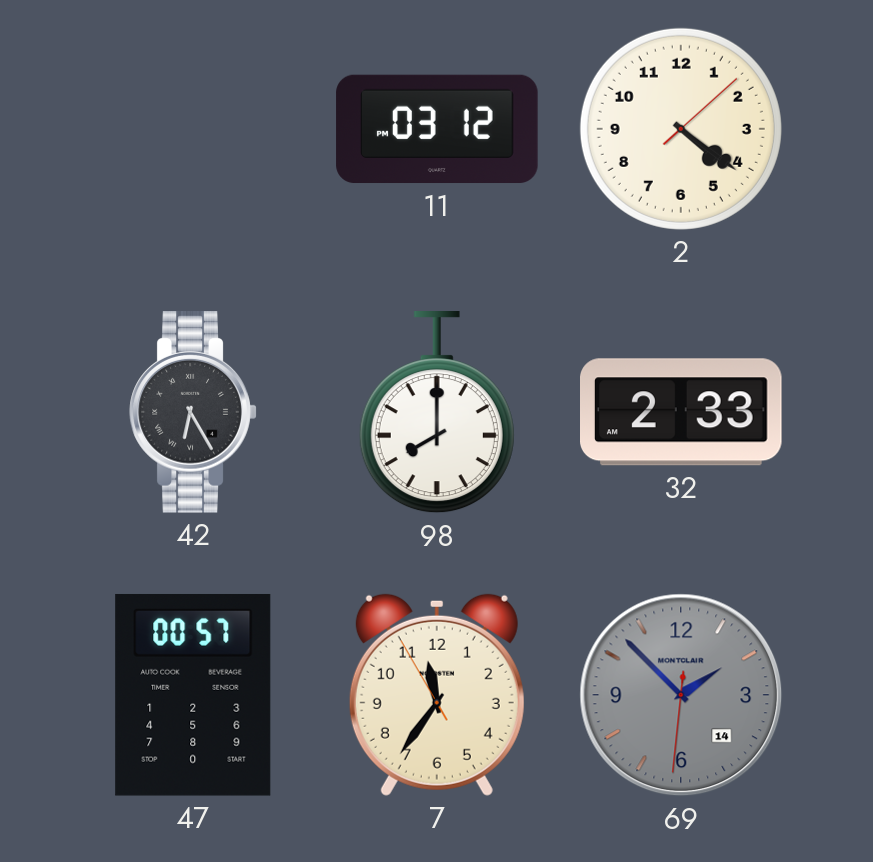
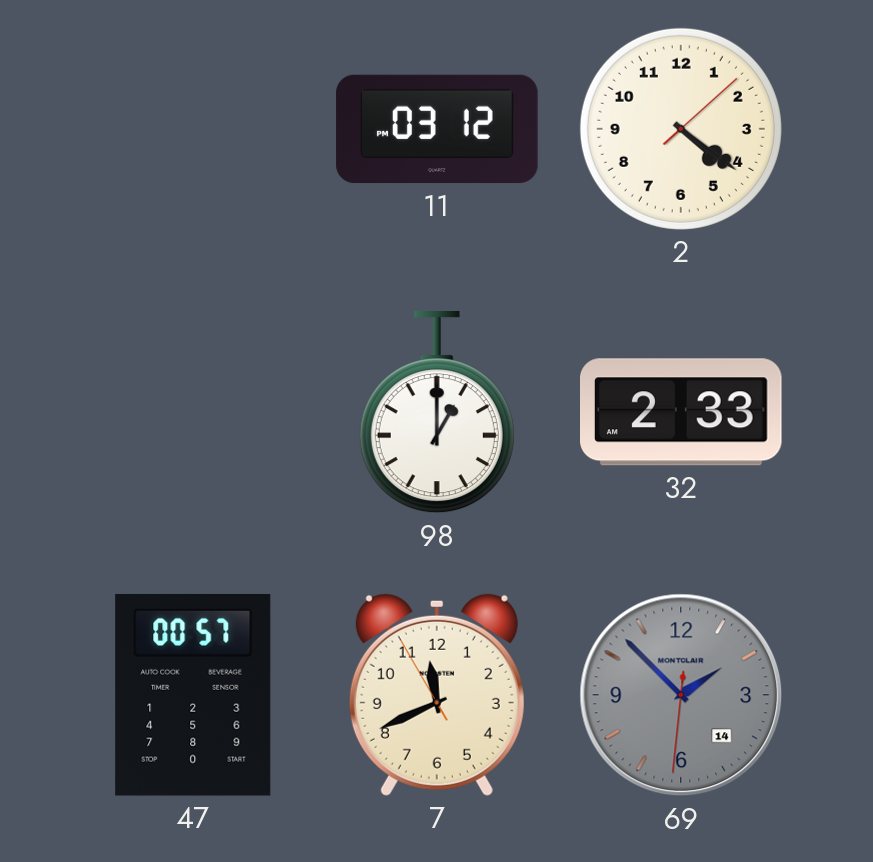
42: 6:25 -> none
98: 8:00 -> 1:00
7: 11:35 -> 11:40
